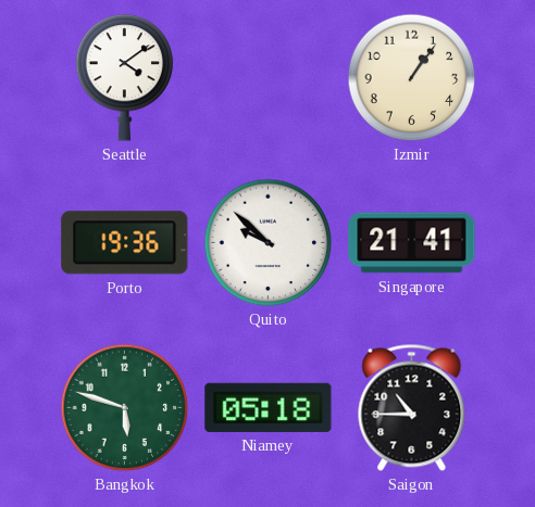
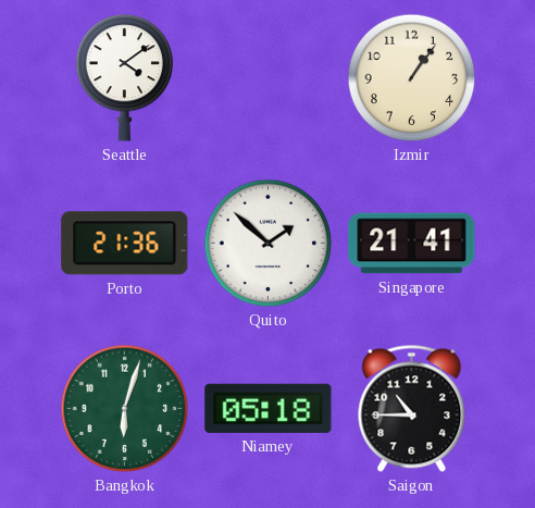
Porto: 19:36 -> 21:36
Quito: 9:52 -> 1:52
Bangkok: 5:48 -> 6:03
